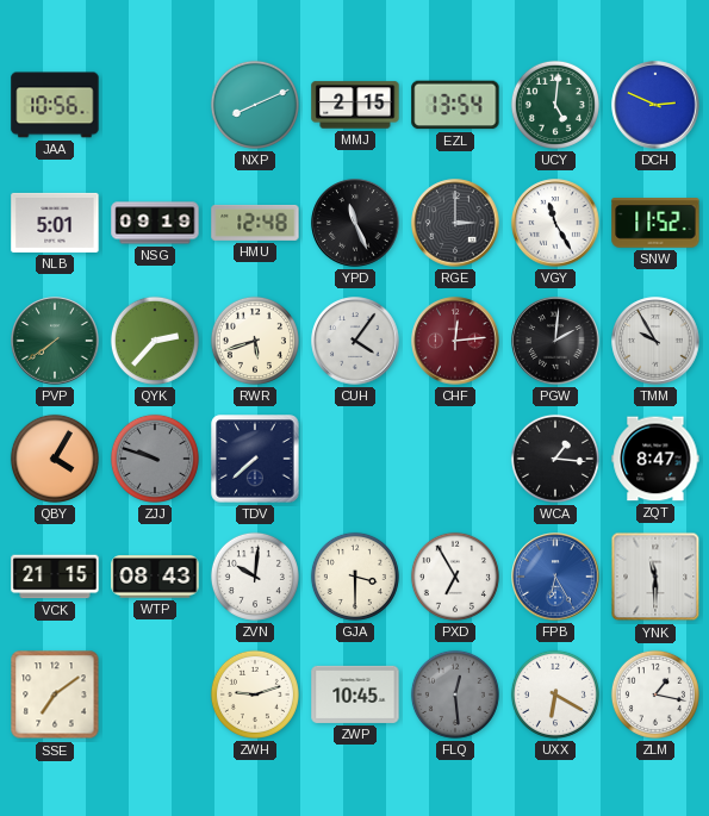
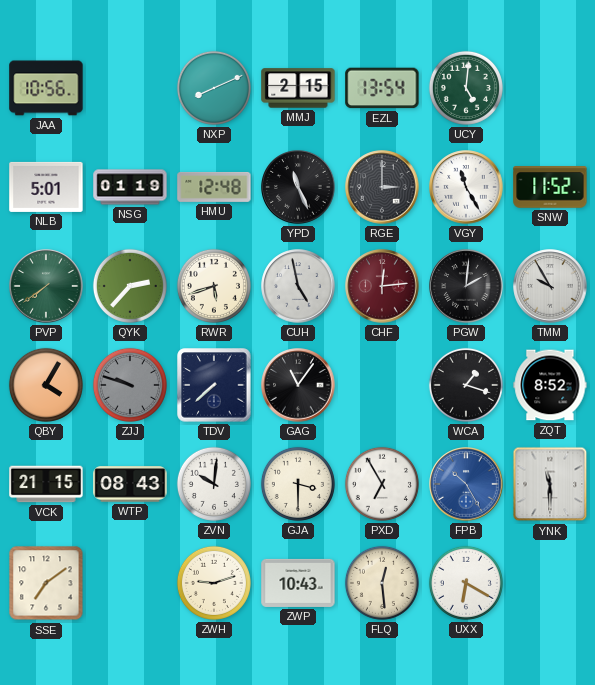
DCH: 2:49 -> none
NSG: 09:19 -> 01:19
CUH: 4:06 -> 4:58
GAG: none -> 11:06
WCA: 1:16 -> 1:18
ZQT: 8:47 -> 8:52
FPB: 6:25 -> 10:25
ZWP: 10:45 -> 10:43
FLQ dial: grey -> cream
ZLM: 1:17 -> none
